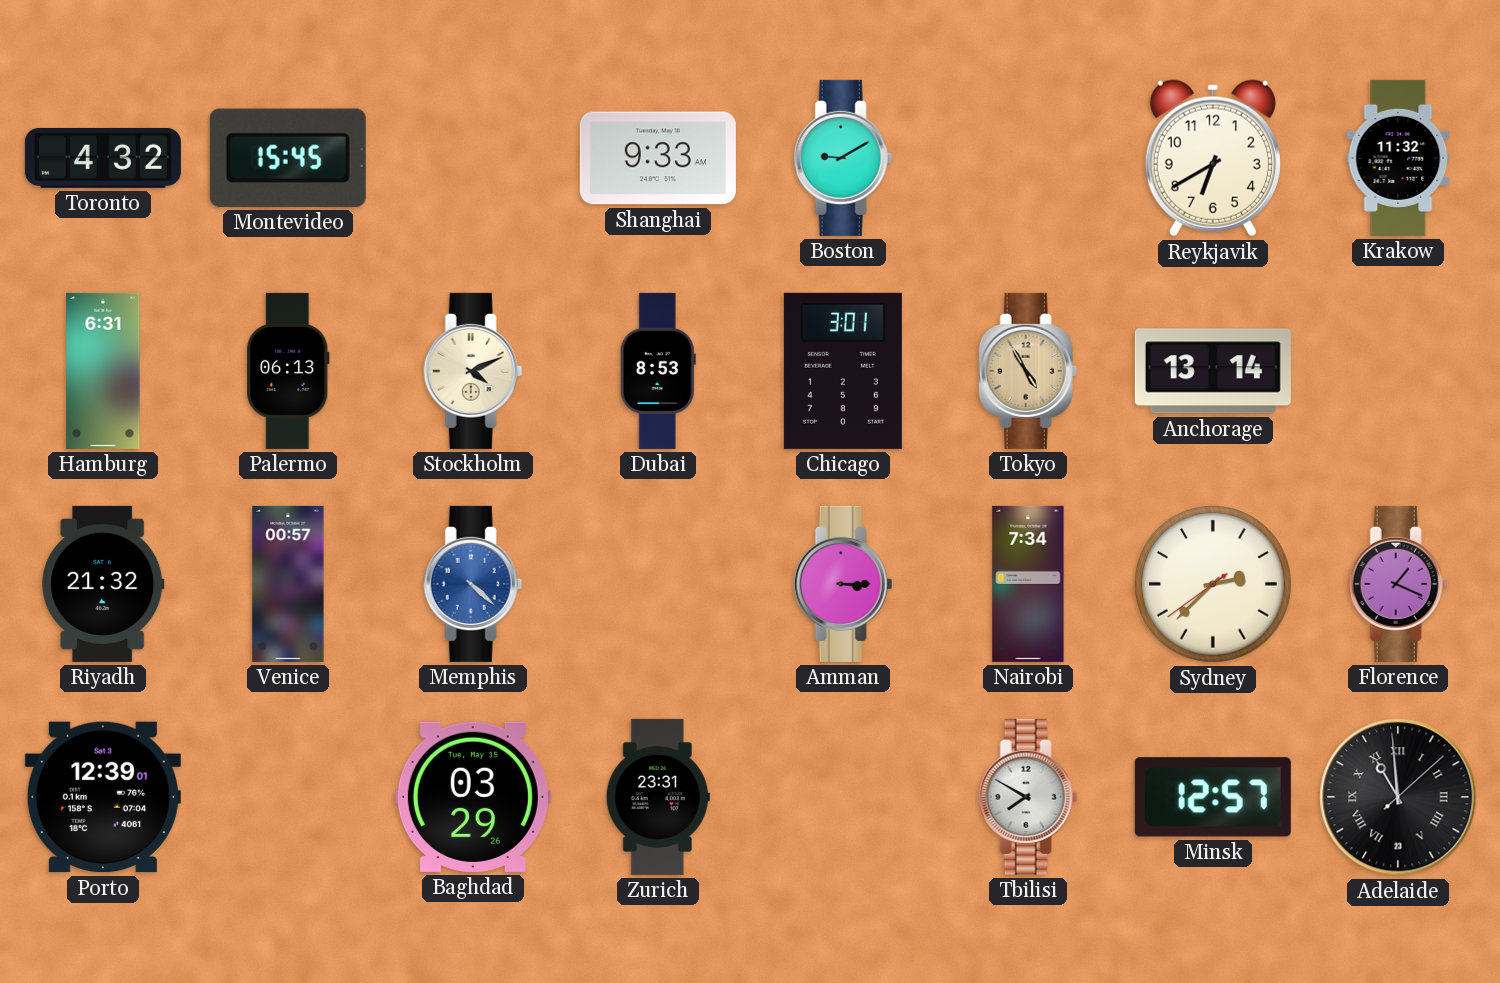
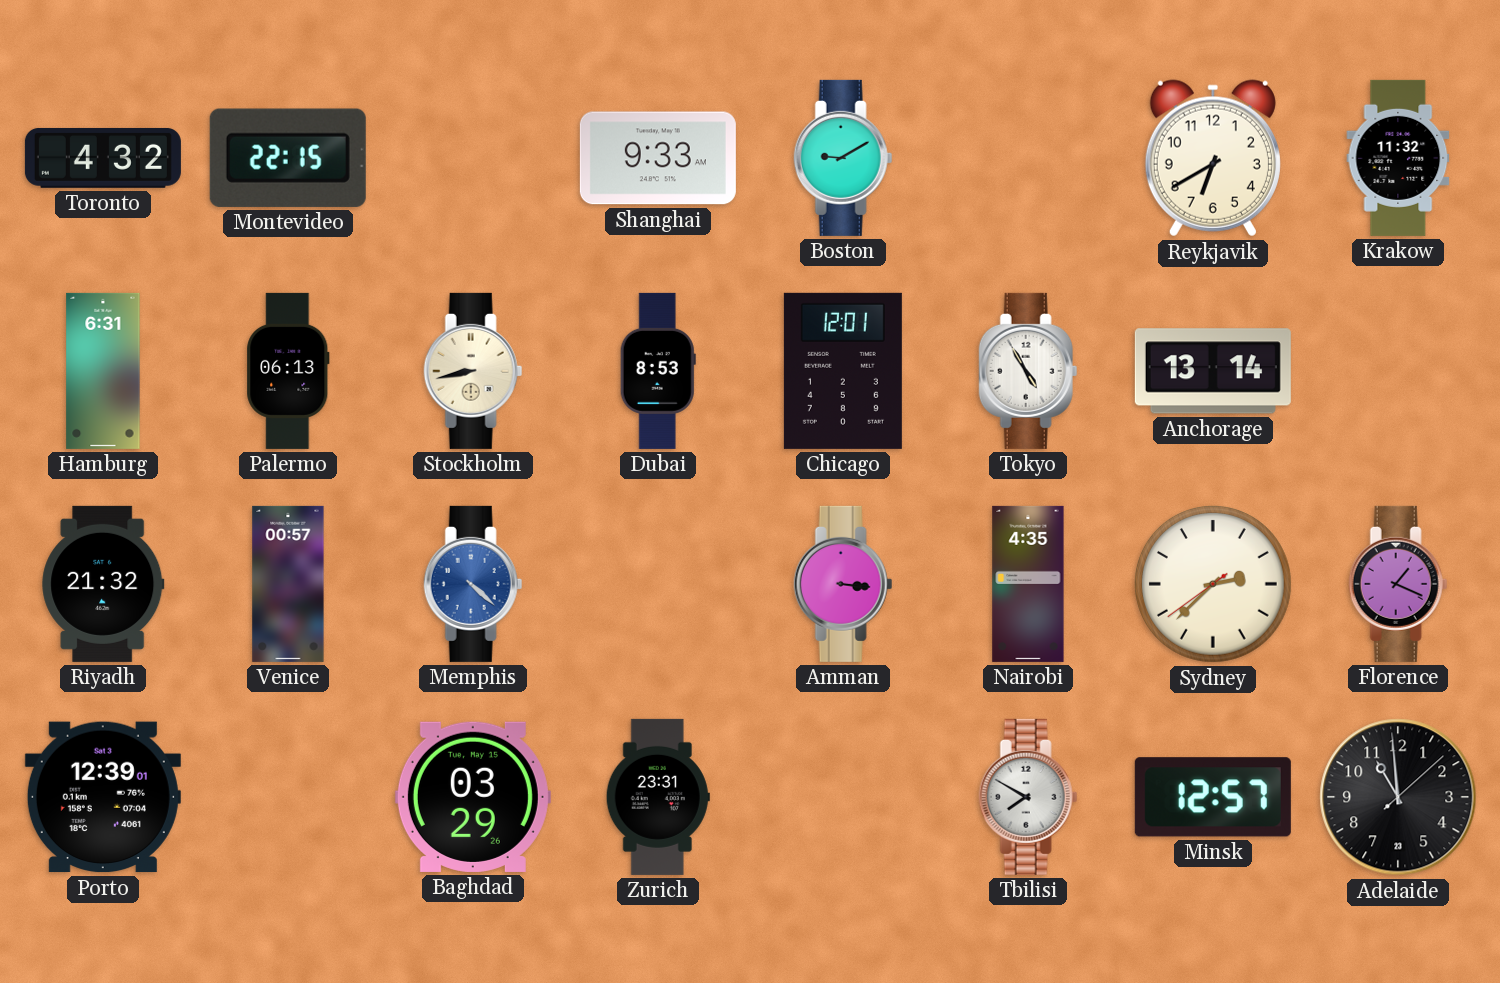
Montevideo: 15:45 -> 22:15
Stockholm: 4:11 -> 8:43
Chicago: 3:01 -> 12:01
Tokyo dial: champagne -> white
Amman: 3:15 -> 3:16
Nairobi: 7:34 -> 4:35
Adelaide numerals: Roman -> Arabic
